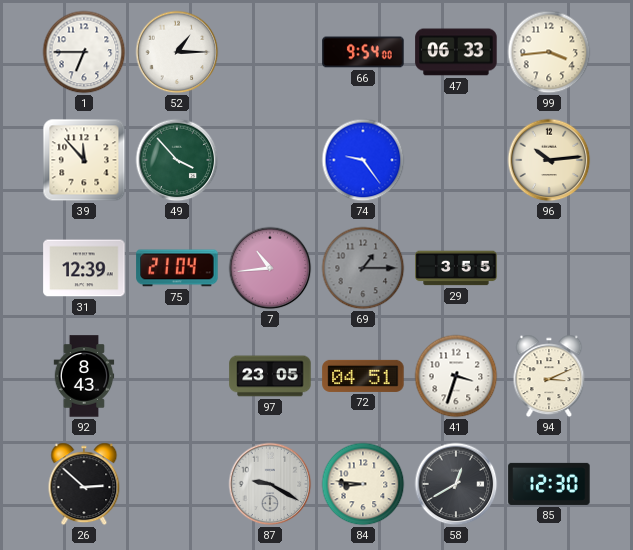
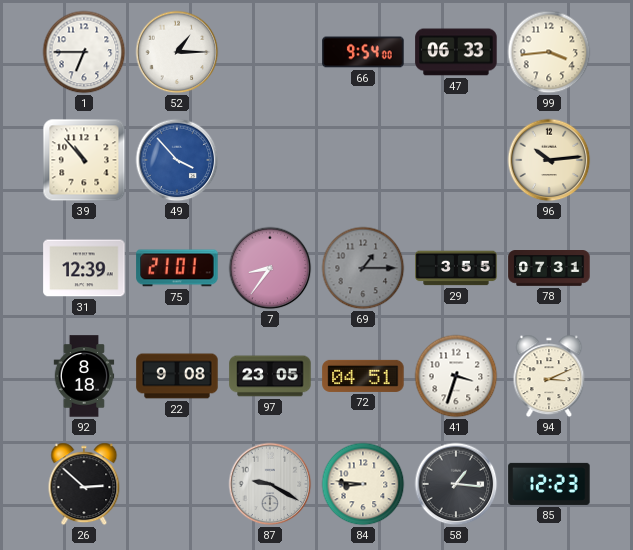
39: 11:53 -> 10:53
49 dial: green -> blue
74: 9:24 -> none
75: 21:04 -> 21:01
7: 10:44 -> 8:36
78: none -> 07:31
92: 8:43 -> 8:18
22: none -> 9:08
58: 12:40 -> 1:16
85: 12:30 -> 12:23
